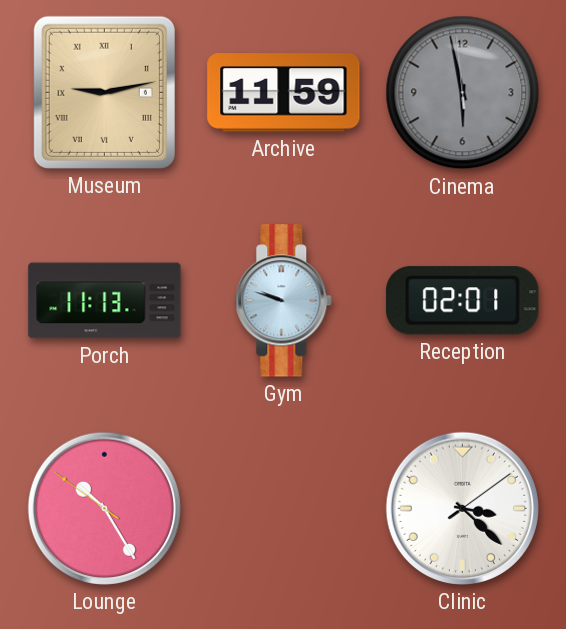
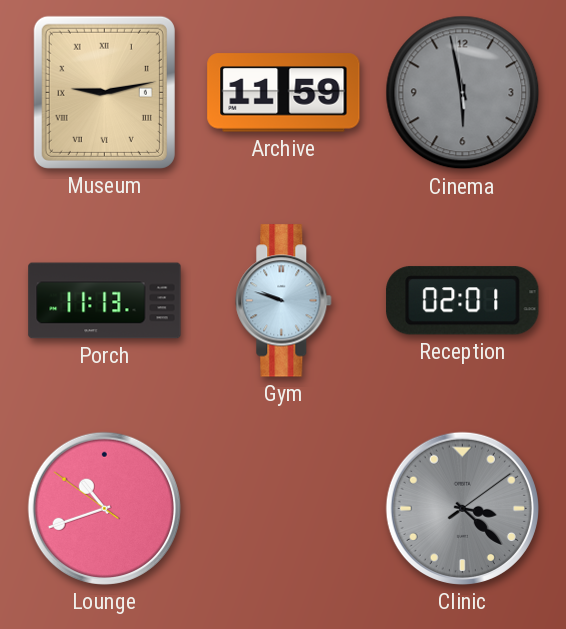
Lounge: 10:24 -> 10:41
Clinic dial: white -> grey
